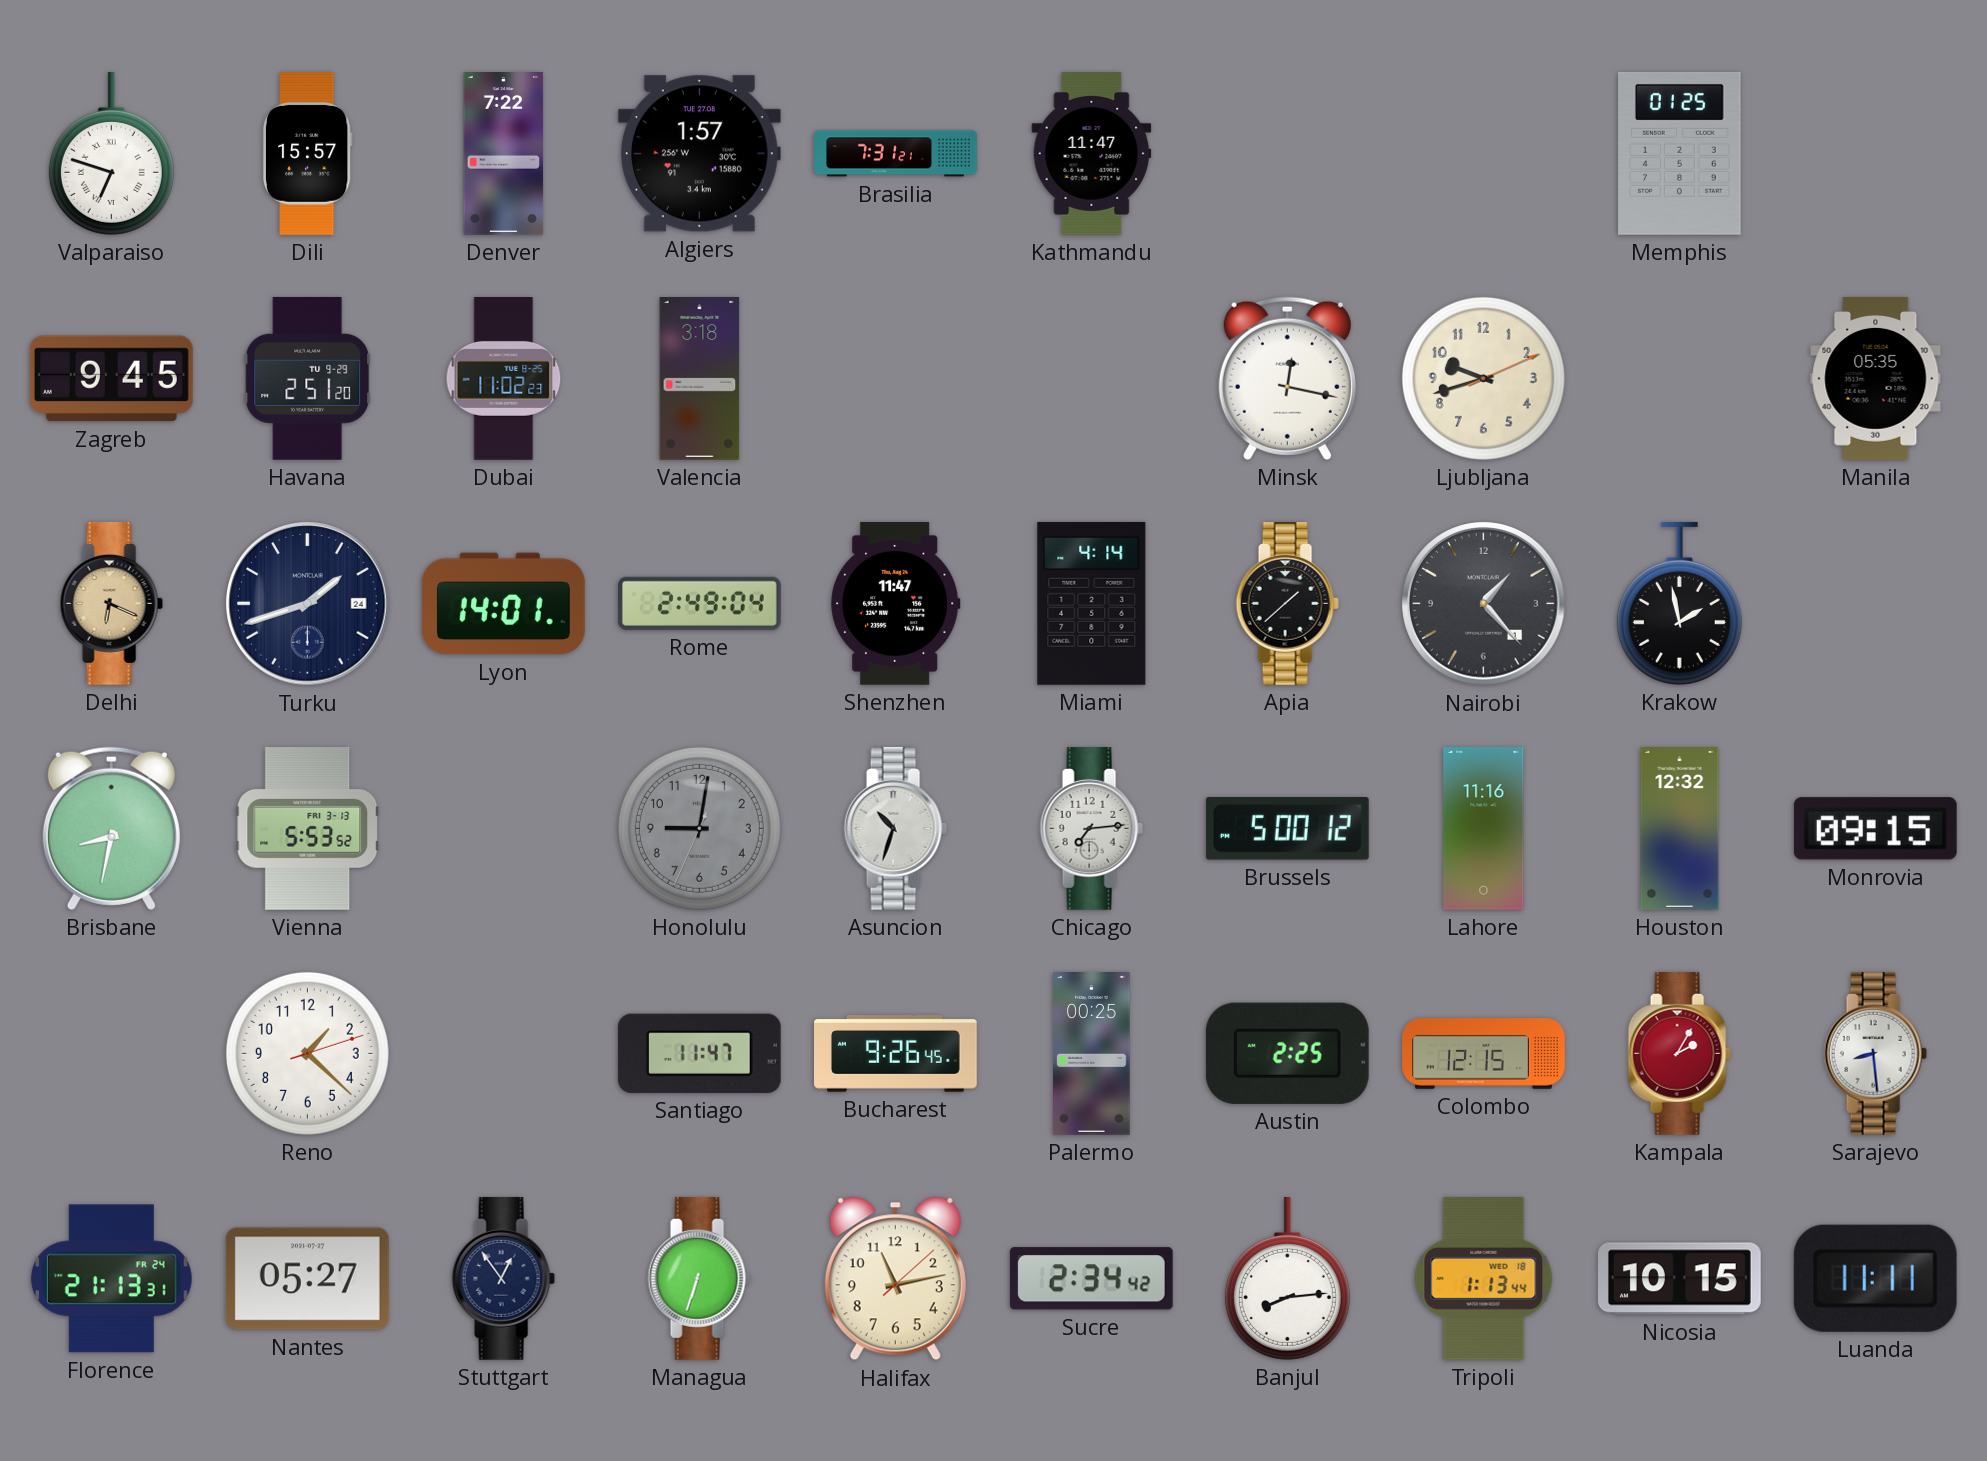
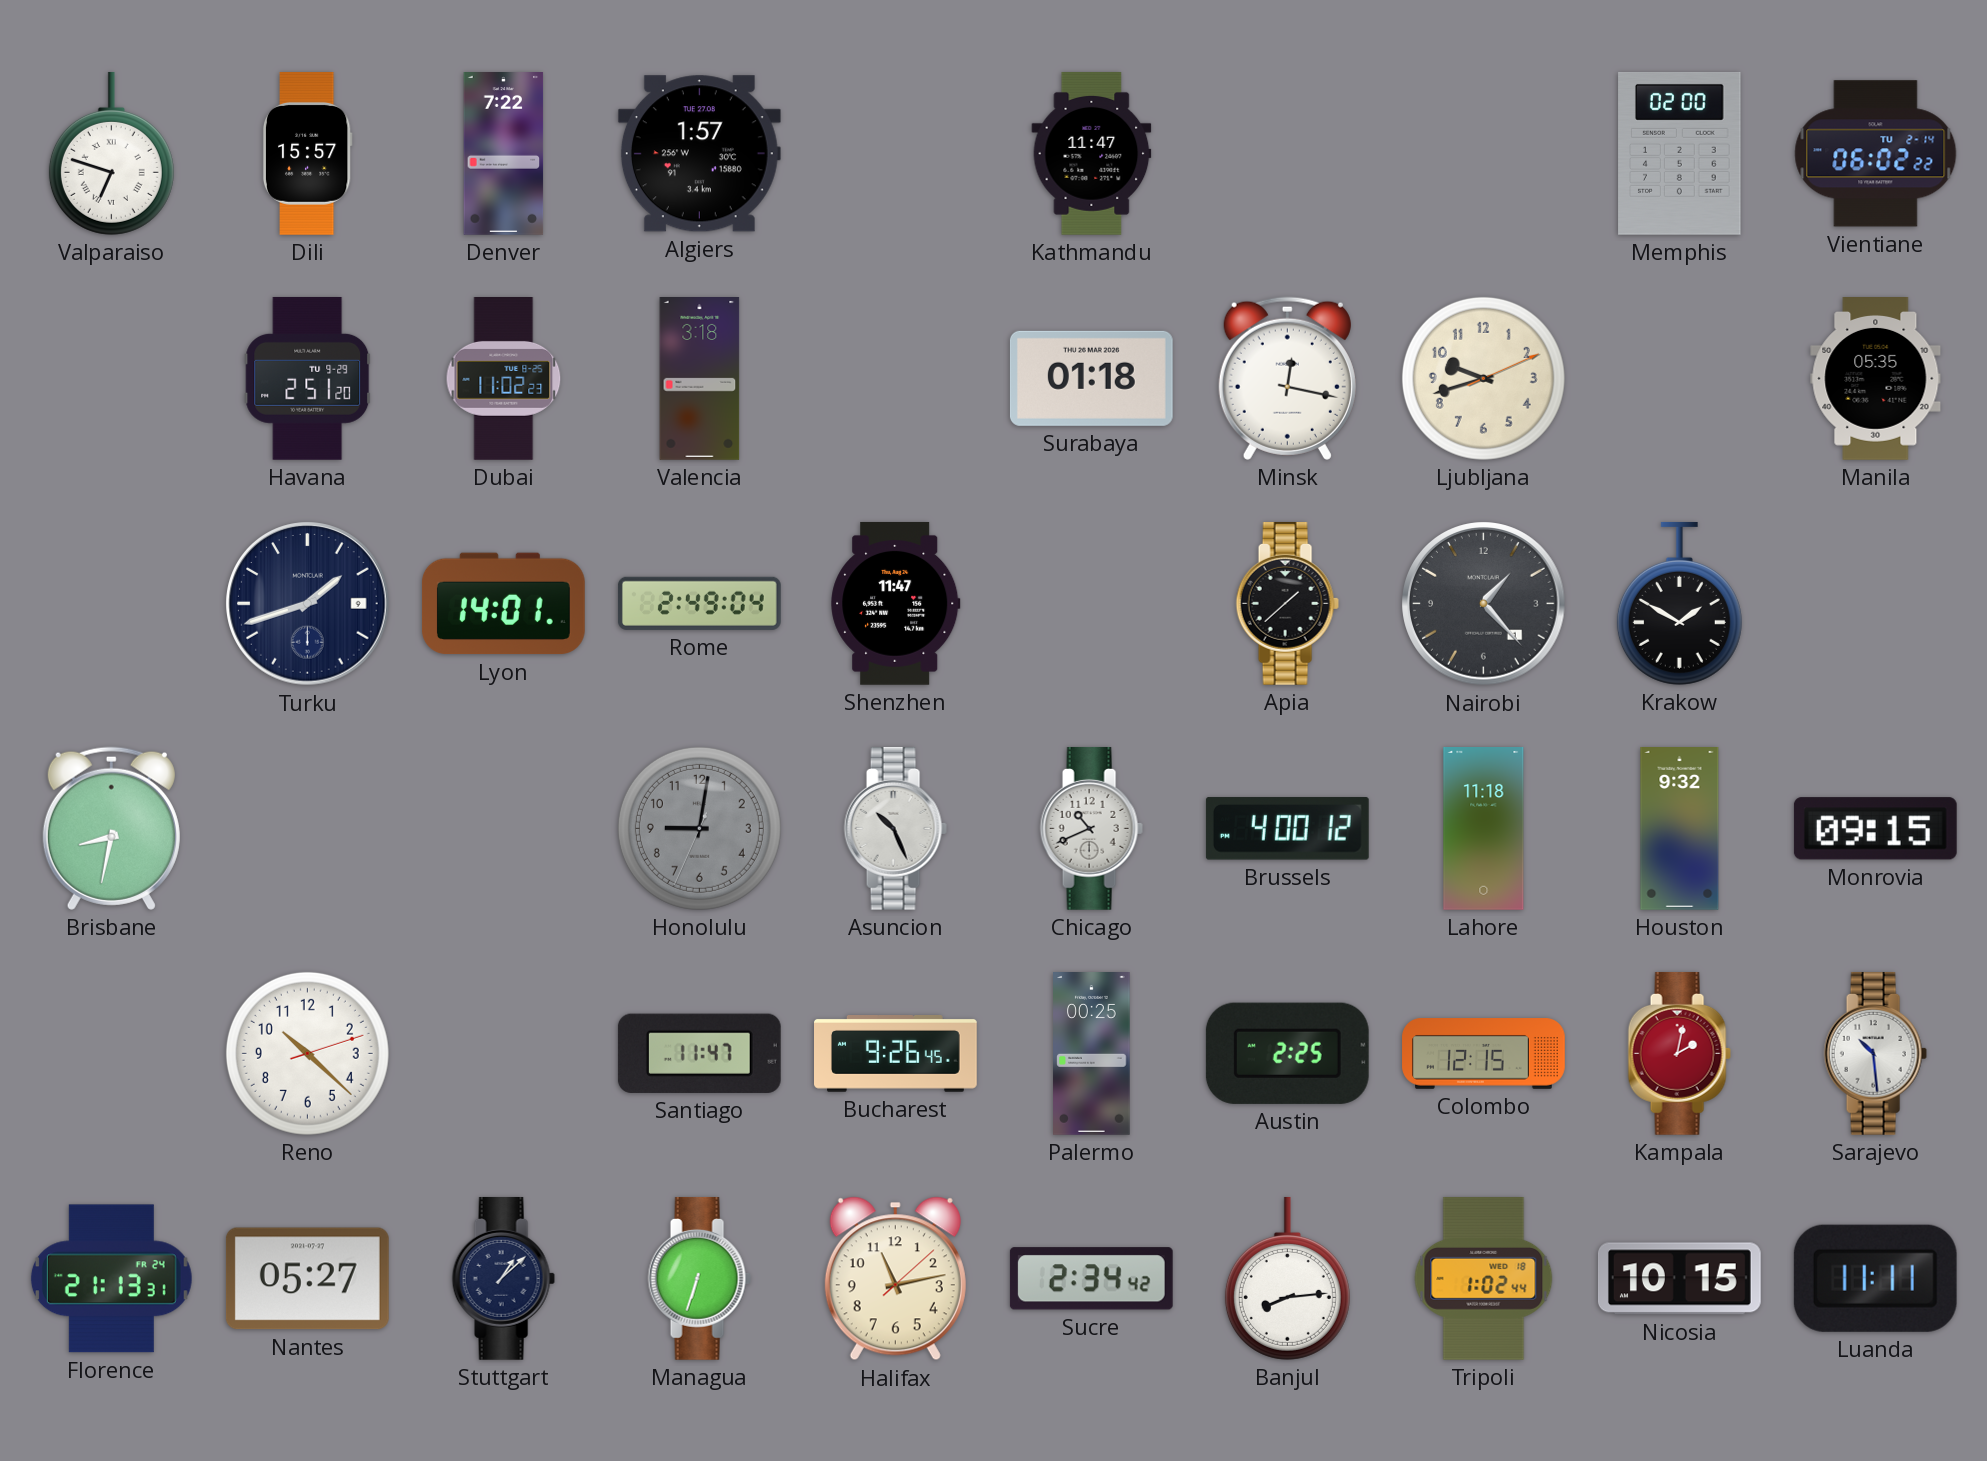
Brasilia: 7:31 -> none
Memphis: 01:25 -> 02:00
Vientiane: none -> 06:02
Zagreb: 9:45 -> none
Surabaya: none -> 01:18
Delhi: 6:19 -> none
Turku date: 24 -> 9
Miami: 4:14 -> none
Krakow: 1:58 -> 1:50
Vienna: 5:53 -> none
Asuncion: 10:33 -> 10:26
Chicago: 7:14 -> 10:41
Brussels: 5:00 -> 4:00
Lahore: 11:16 -> 11:18
Houston: 12:32 -> 9:32
Reno: 1:22 -> 10:22
Kampala: 2:05 -> 2:02
Sarajevo: 8:29 -> 10:29
Stuttgart: 12:54 -> 1:08
Tripoli: 1:13 -> 1:02
